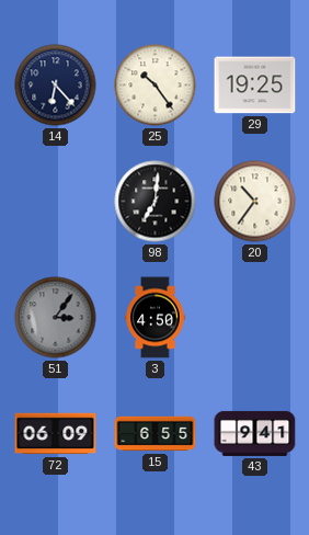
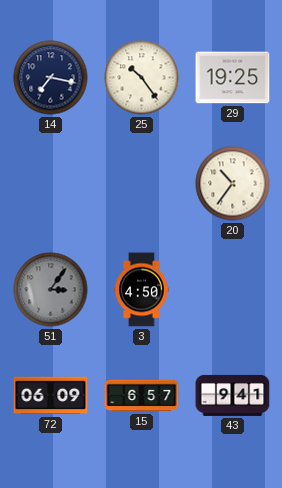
14: 6:23 -> 7:17
98: 7:01 -> none
15: 6:55 -> 6:57
